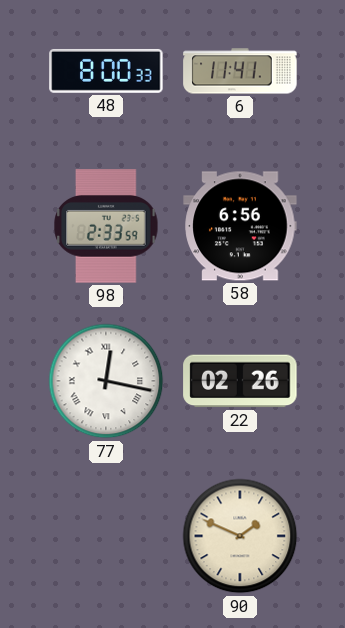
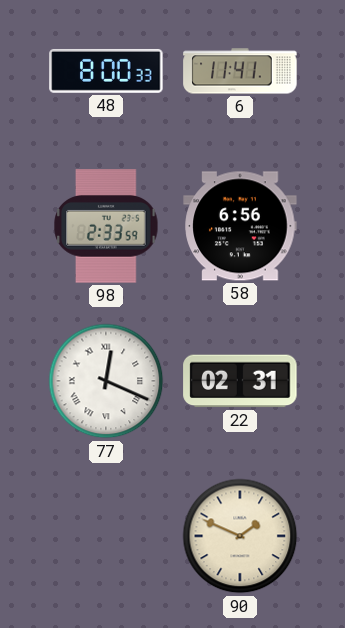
77: 12:17 -> 12:19
22: 02:26 -> 02:31
